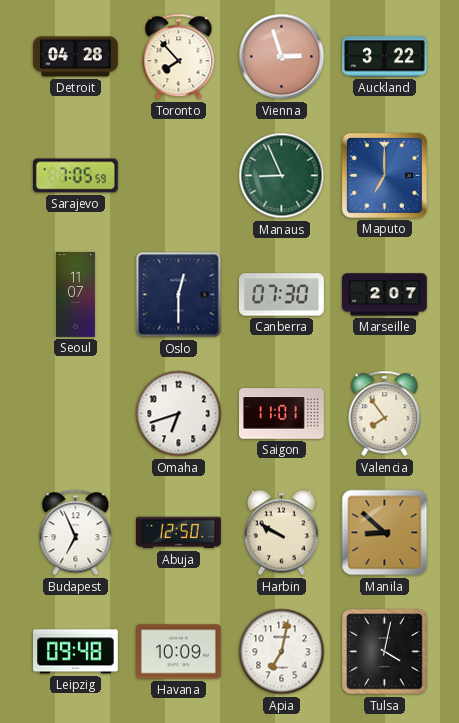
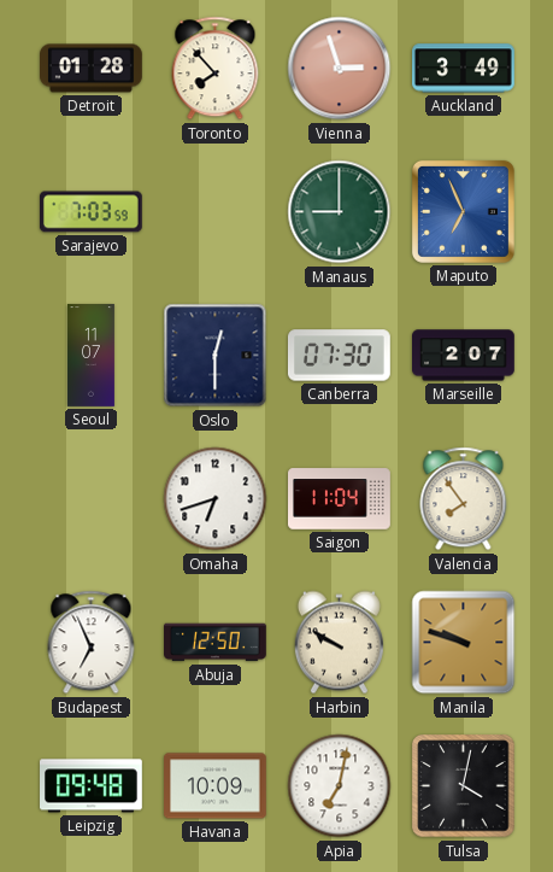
Detroit: 04:28 -> 01:28
Auckland: 3:22 -> 3:49
Sarajevo: 7:05 -> 7:03
Manaus: 8:56 -> 9:00
Maputo: 7:00 -> 6:56
Saigon: 11:01 -> 11:04
Manila: 8:52 -> 9:48
